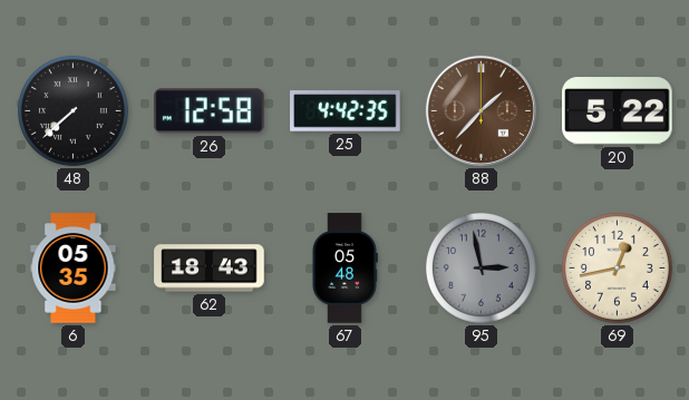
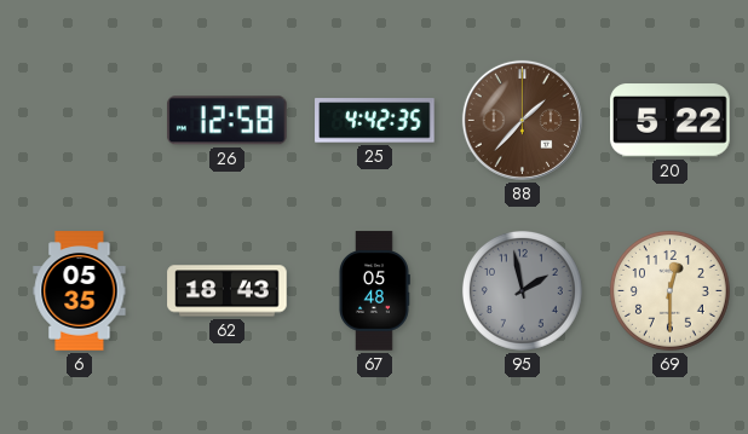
48: 7:38 -> none
95: 2:58 -> 1:58
69: 12:43 -> 12:30
